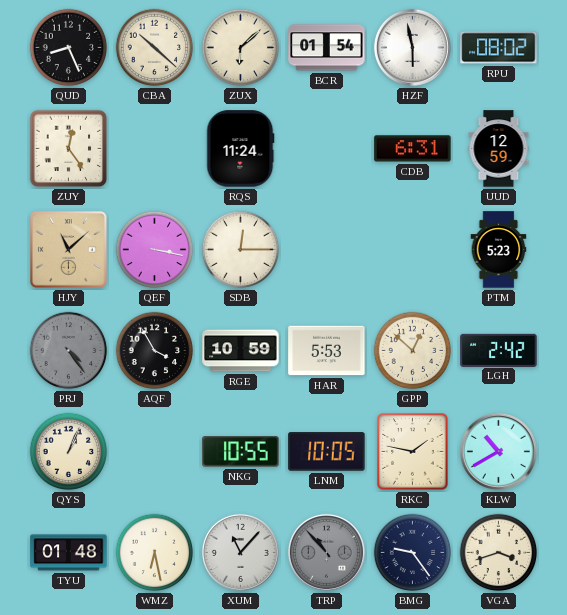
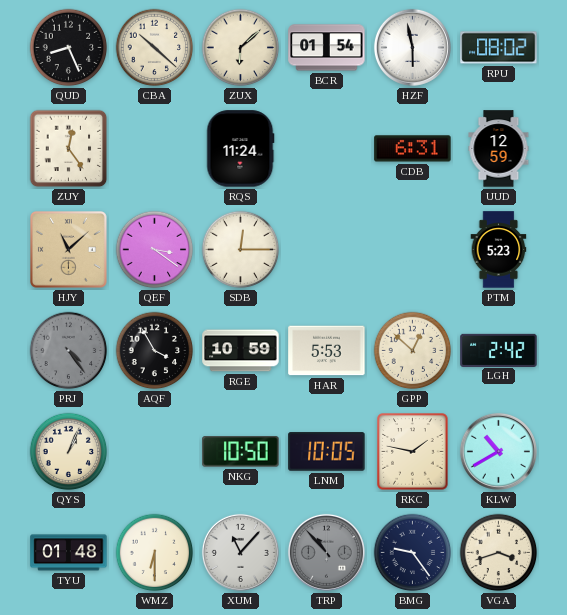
QEF: 3:17 -> 3:21
NKG: 10:55 -> 10:50
WMZ: 6:28 -> 6:30
